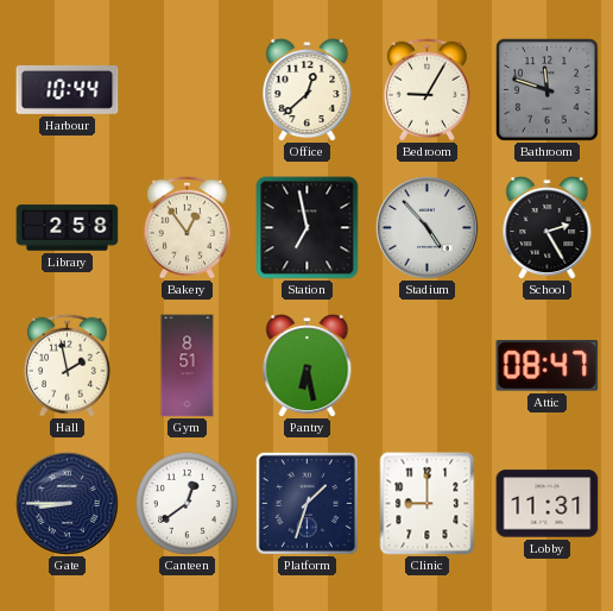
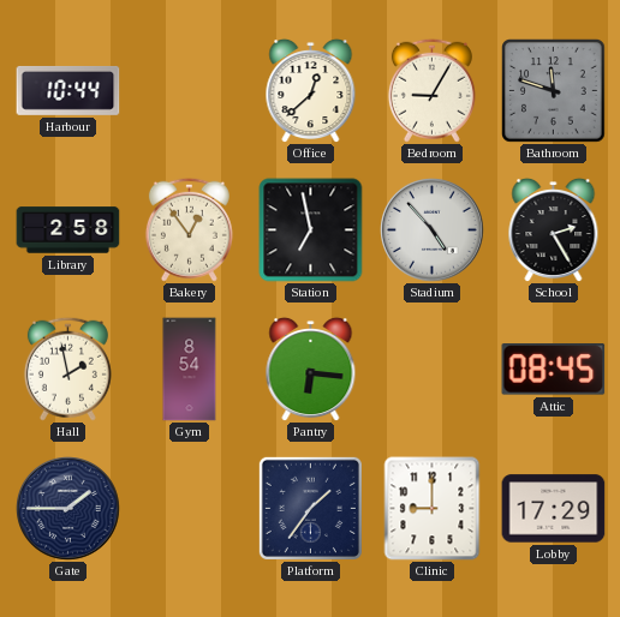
Gym: 8:51 -> 8:54
Pantry: 6:28 -> 6:16
Attic: 08:47 -> 08:45
Gate: 8:45 -> 1:45
Canteen: 12:39 -> none
Platform: 1:33 -> 1:36
Lobby: 11:31 -> 17:29
